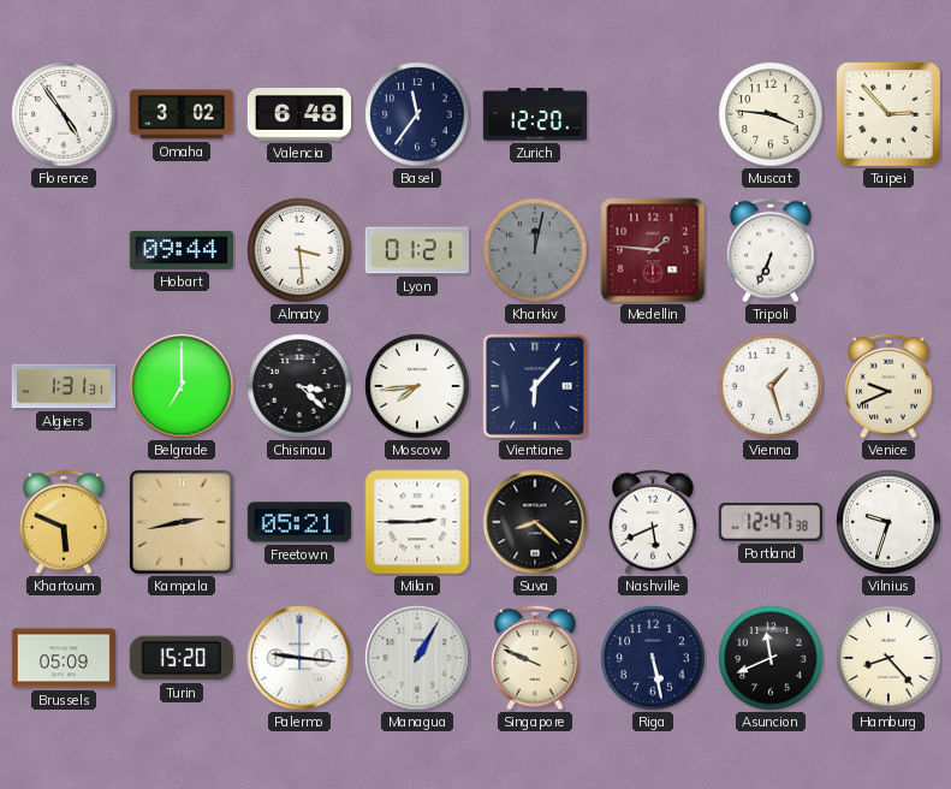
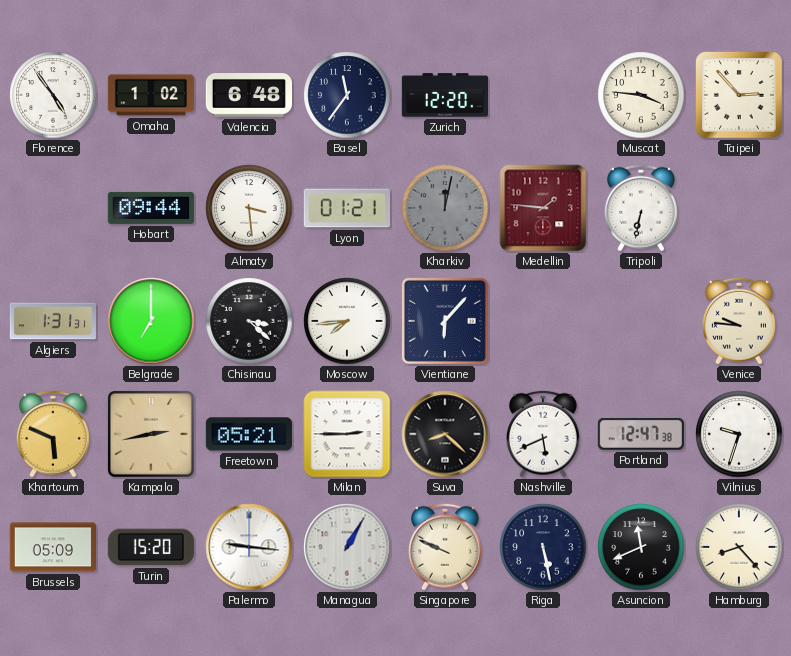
Omaha: 3:02 -> 1:02
Tripoli: 6:34 -> 6:32
Vienna: 1:27 -> none
Venice: 9:41 -> 9:46
